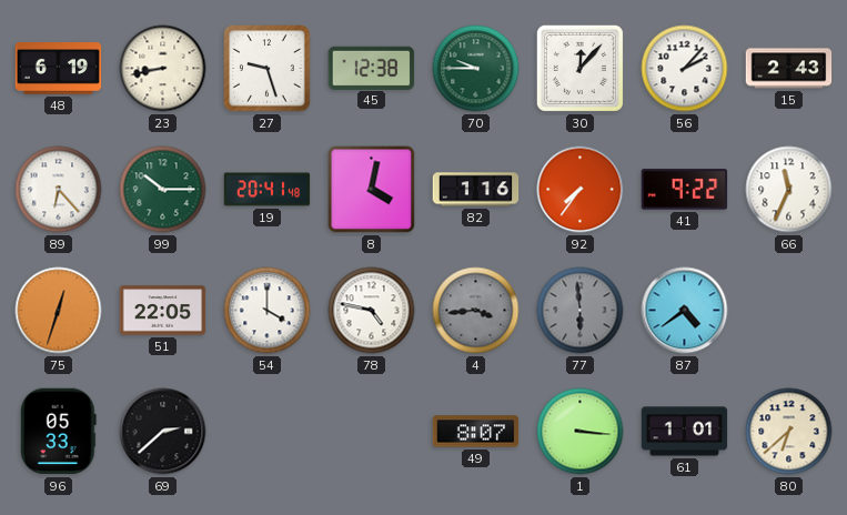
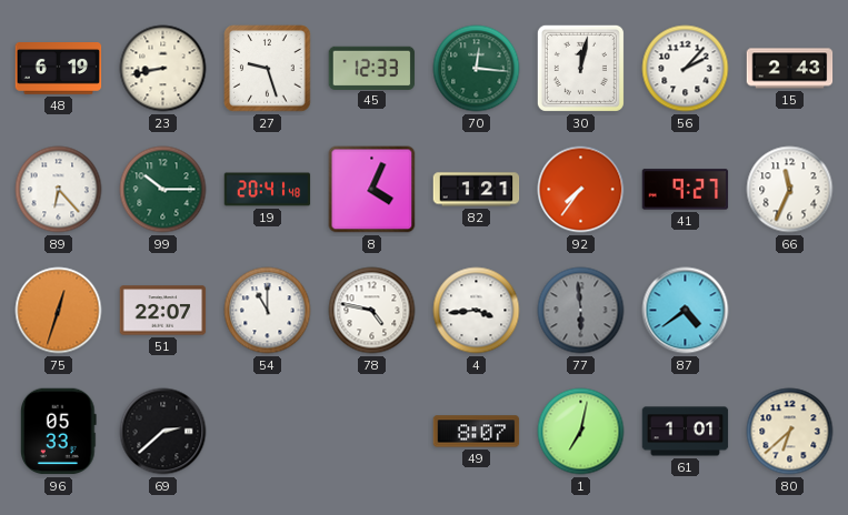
45: 12:38 -> 12:33
70: 9:45 -> 12:16
30: 12:07 -> 12:02
8: 4:02 -> 4:04
82: 1:16 -> 1:21
41: 9:22 -> 9:27
51: 22:05 -> 22:07
54: 4:00 -> 11:00
4 dial: grey -> white
1: 3:16 -> 7:02
